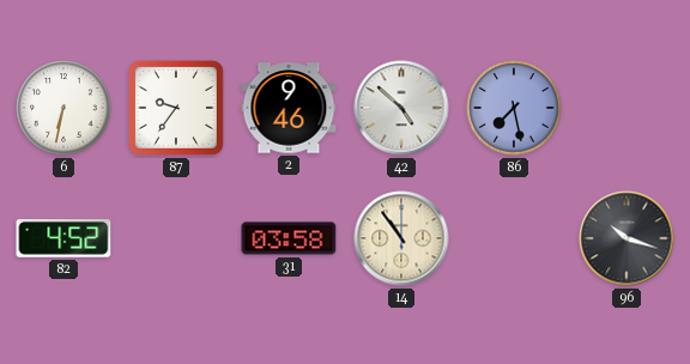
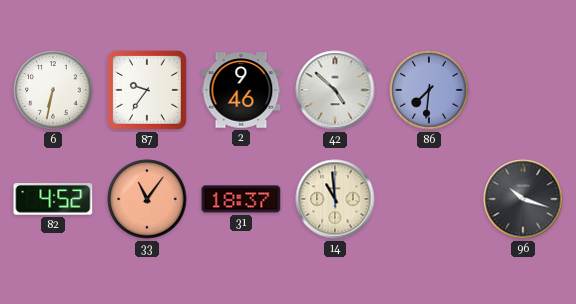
86: 7:28 -> 7:31
33: none -> 11:06
31: 03:58 -> 18:37
14: 10:54 -> 10:59
